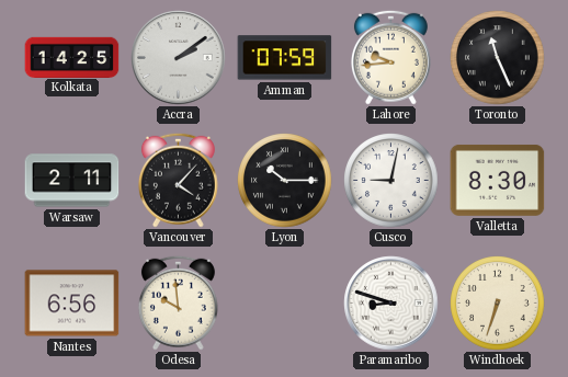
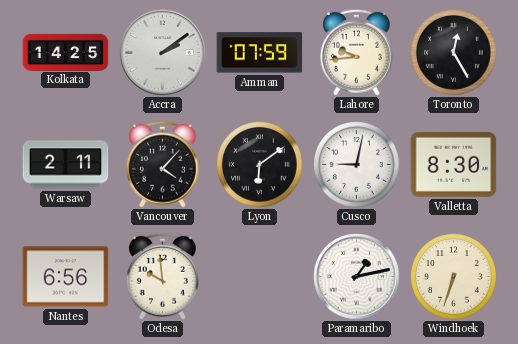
Toronto: 11:26 -> 12:25
Lyon: 10:15 -> 6:09
Paramaribo: 8:48 -> 1:13
